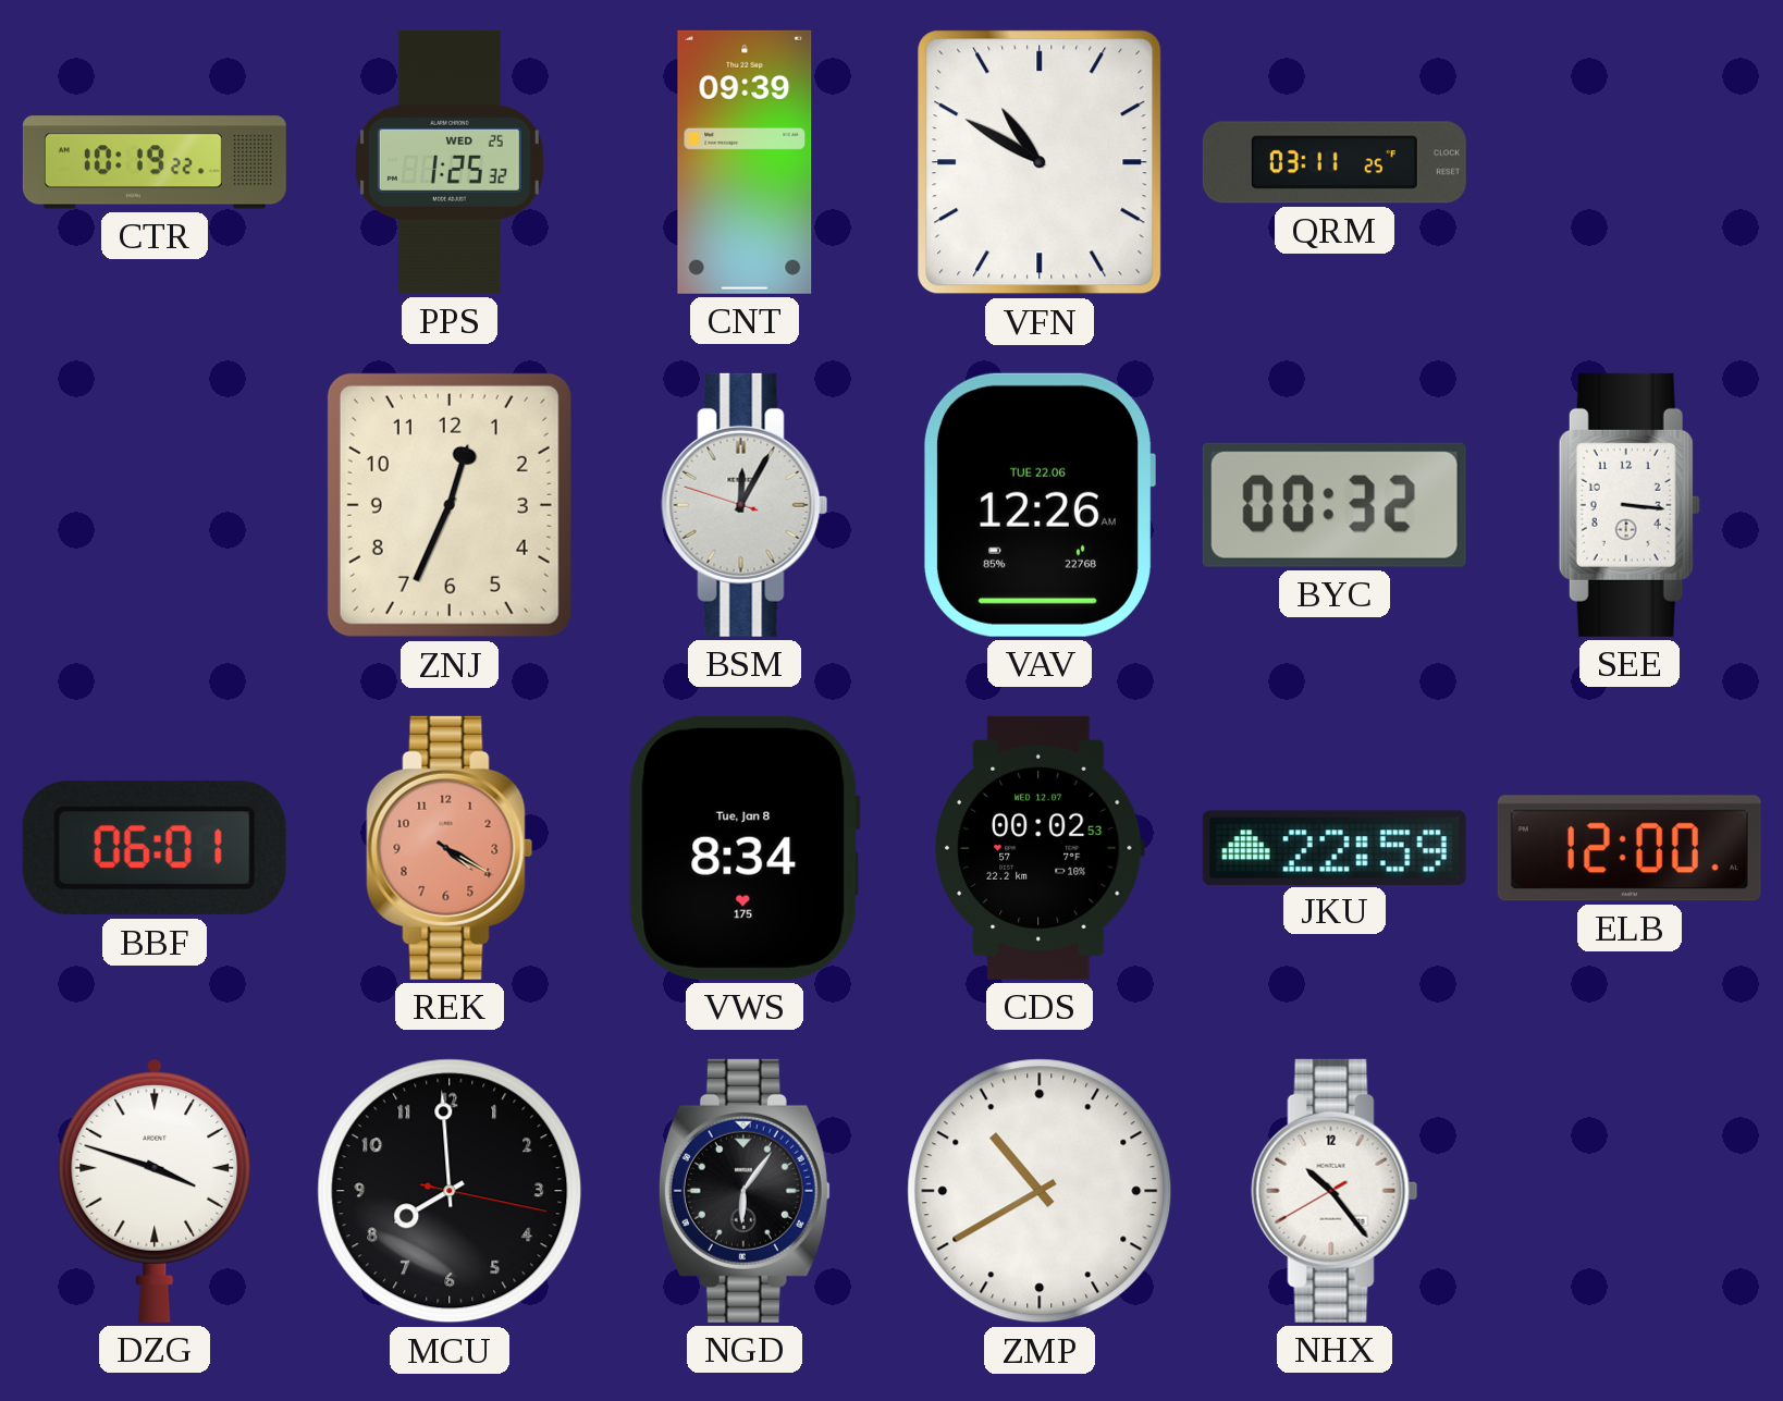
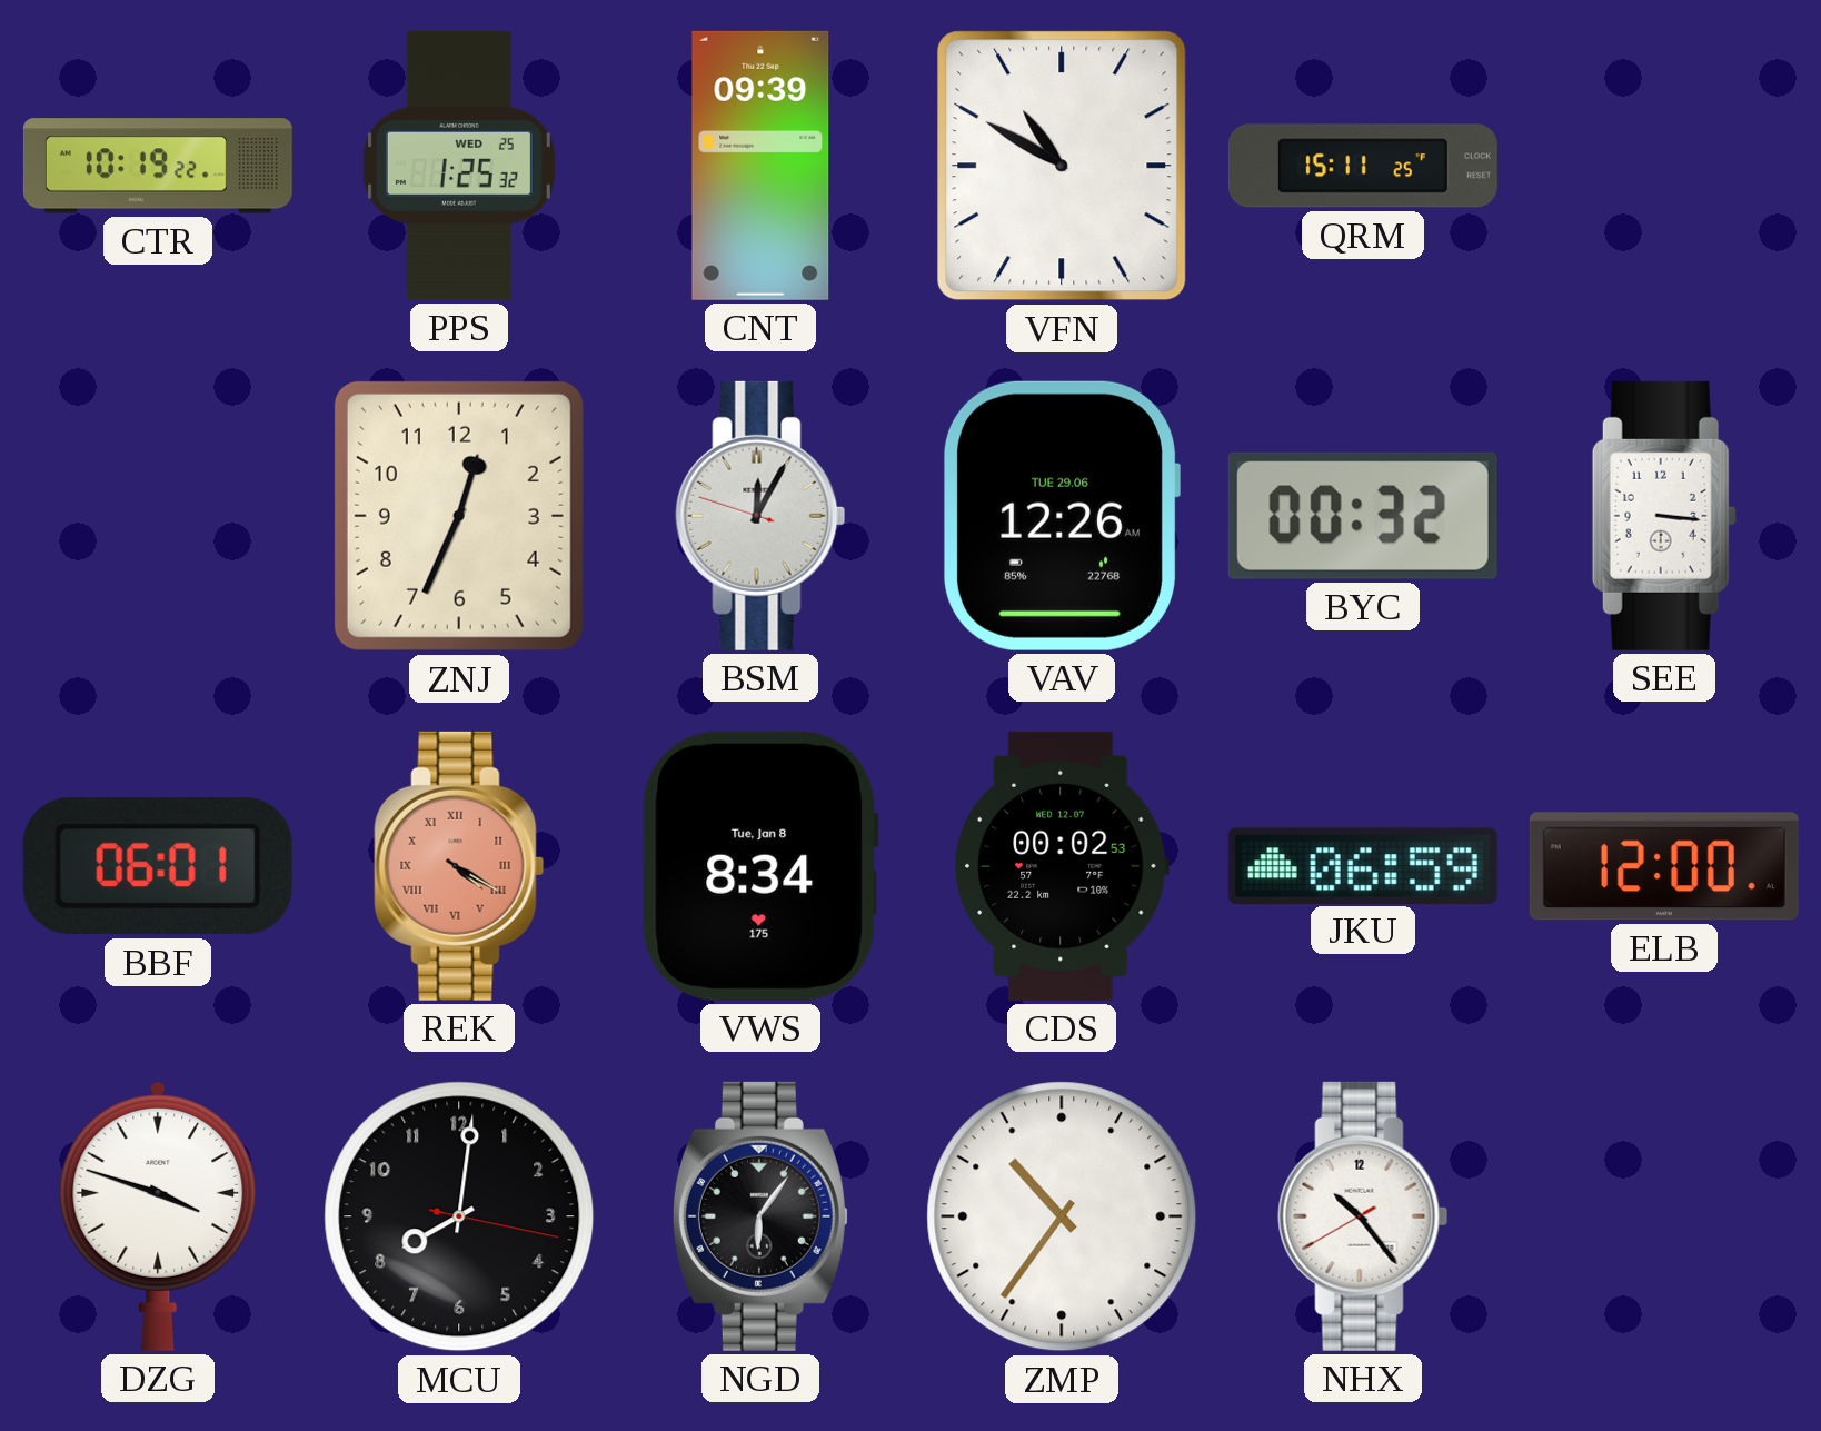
QRM: 03:11 -> 15:11
VAV date: TUE 22.06 -> TUE 29.06
REK numerals: Arabic -> Roman
JKU: 22:59 -> 06:59
MCU: 7:59 -> 8:01
ZMP: 10:40 -> 10:36
